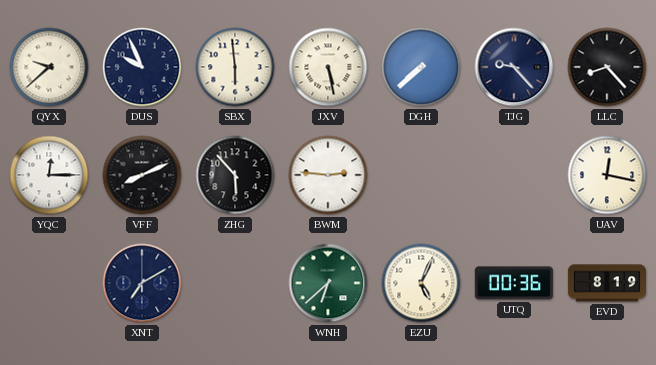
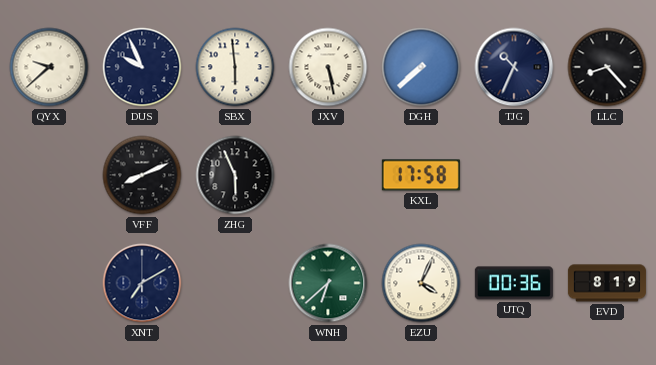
TJG: 9:23 -> 10:34
YQC: 12:15 -> none
ZHG: 5:53 -> 5:56
BWM: 2:46 -> none
KXL: none -> 17:58
UAV: 12:17 -> none
EZU: 5:04 -> 4:04
